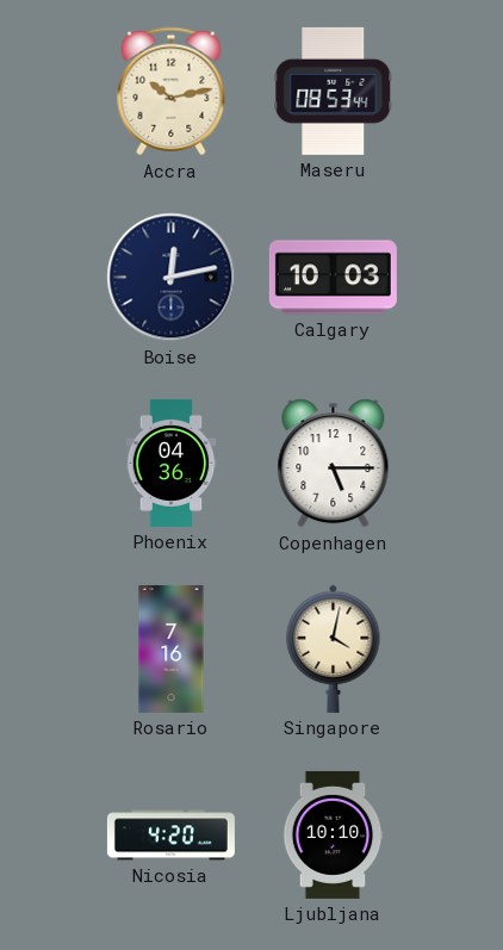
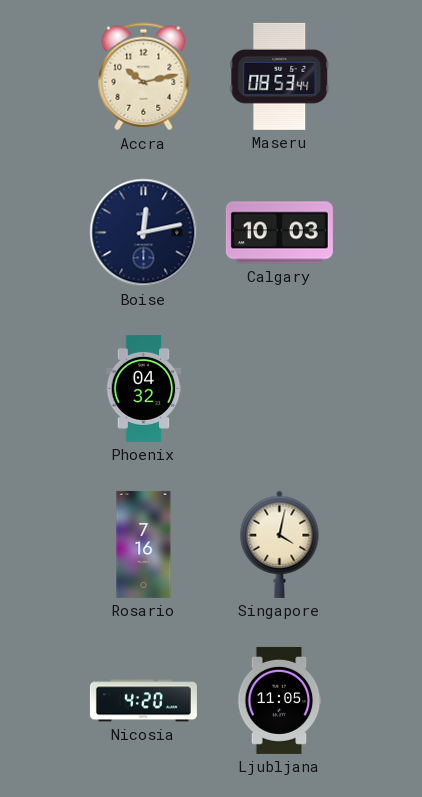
Phoenix: 04:36 -> 04:32
Copenhagen: 5:15 -> none
Ljubljana: 10:10 -> 11:05
